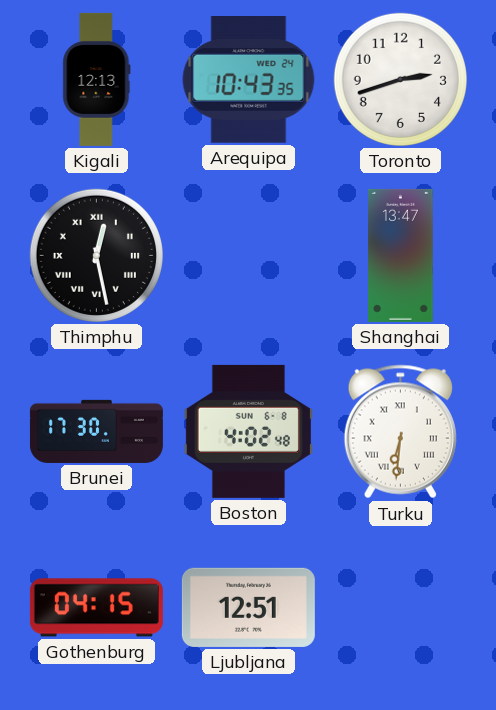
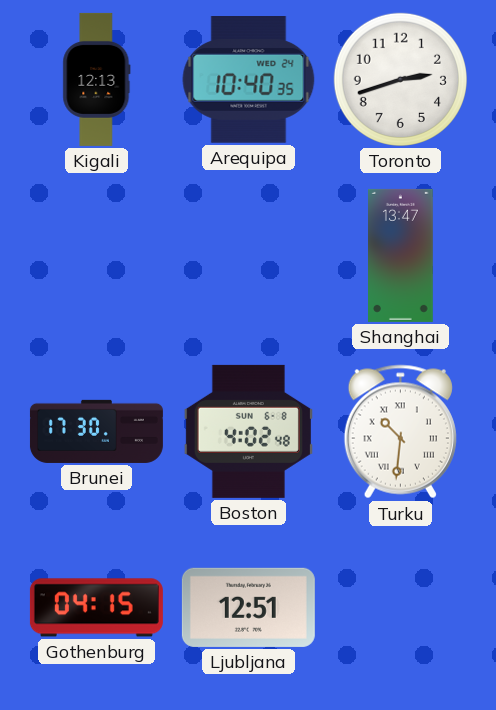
Arequipa: 10:43 -> 10:40
Thimphu: 12:28 -> none
Turku: 6:31 -> 10:31
